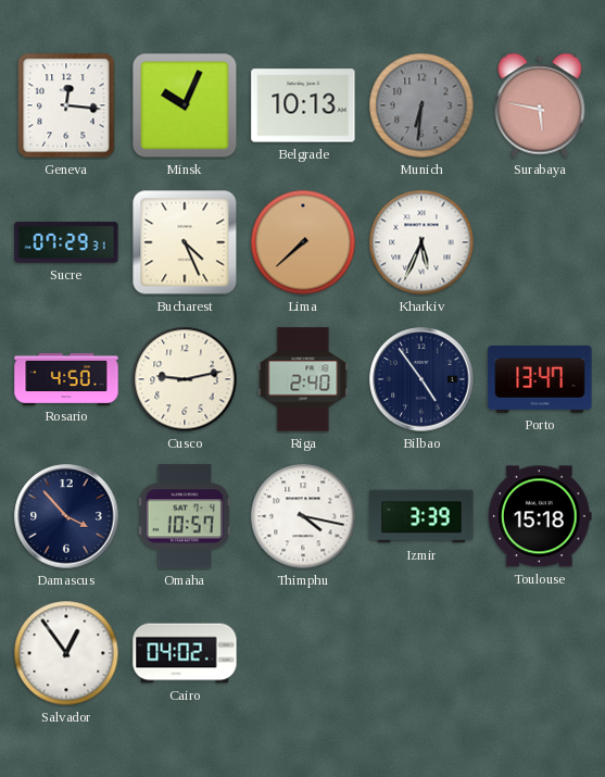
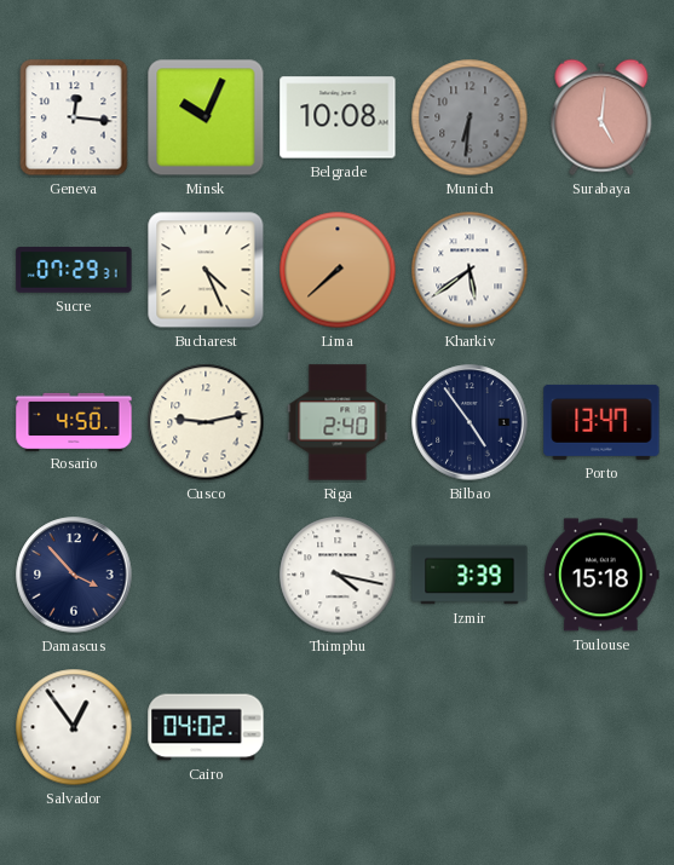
Belgrade: 10:13 -> 10:08
Surabaya: 5:47 -> 5:01
Kharkiv: 5:34 -> 5:39
Omaha: 10:57 -> none
